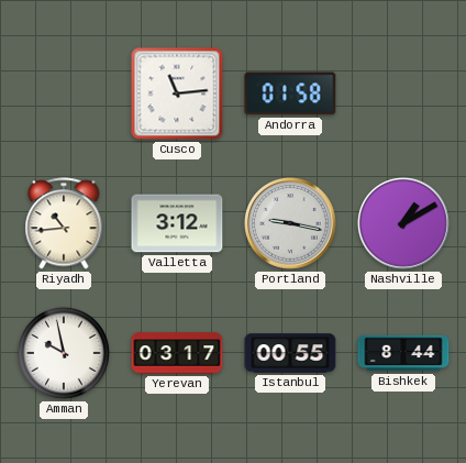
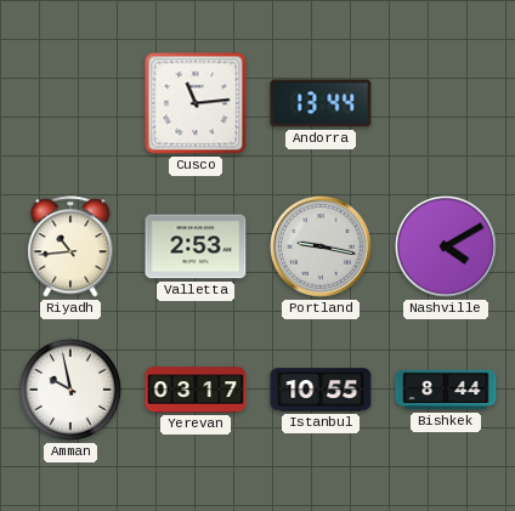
Andorra: 01:58 -> 13:44
Valletta: 3:12 -> 2:53
Nashville: 1:10 -> 4:10
Istanbul: 00:55 -> 10:55
